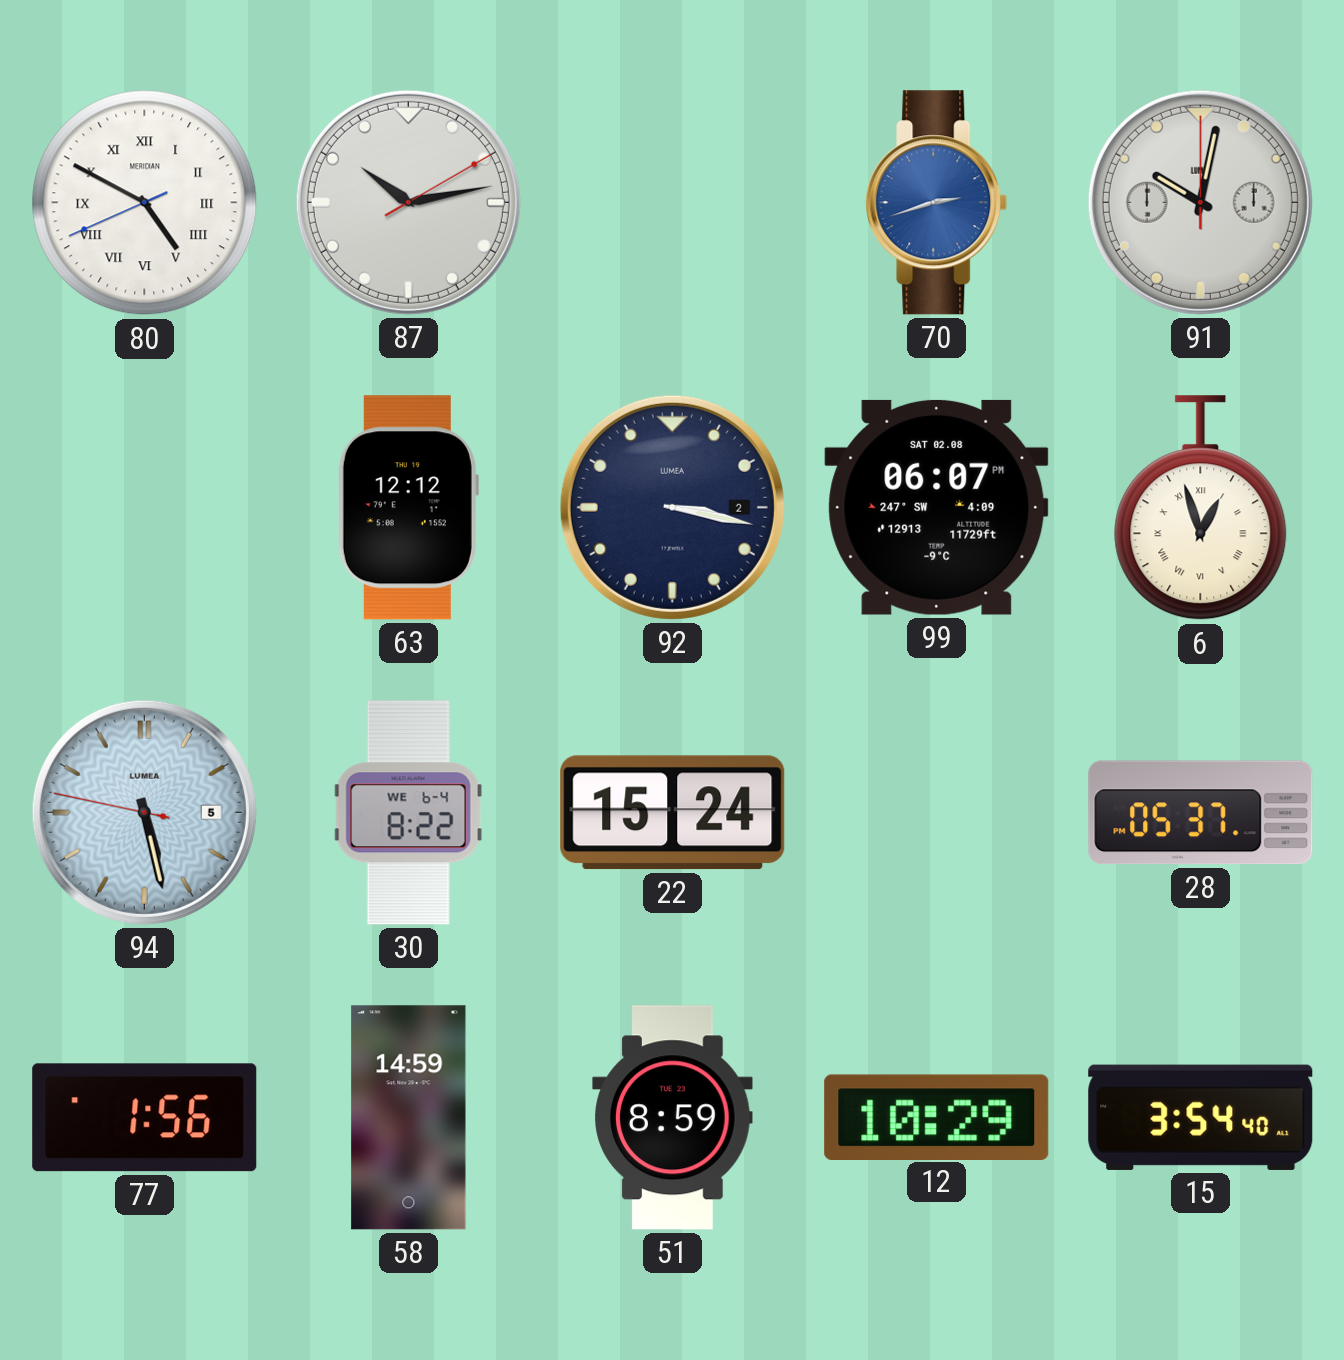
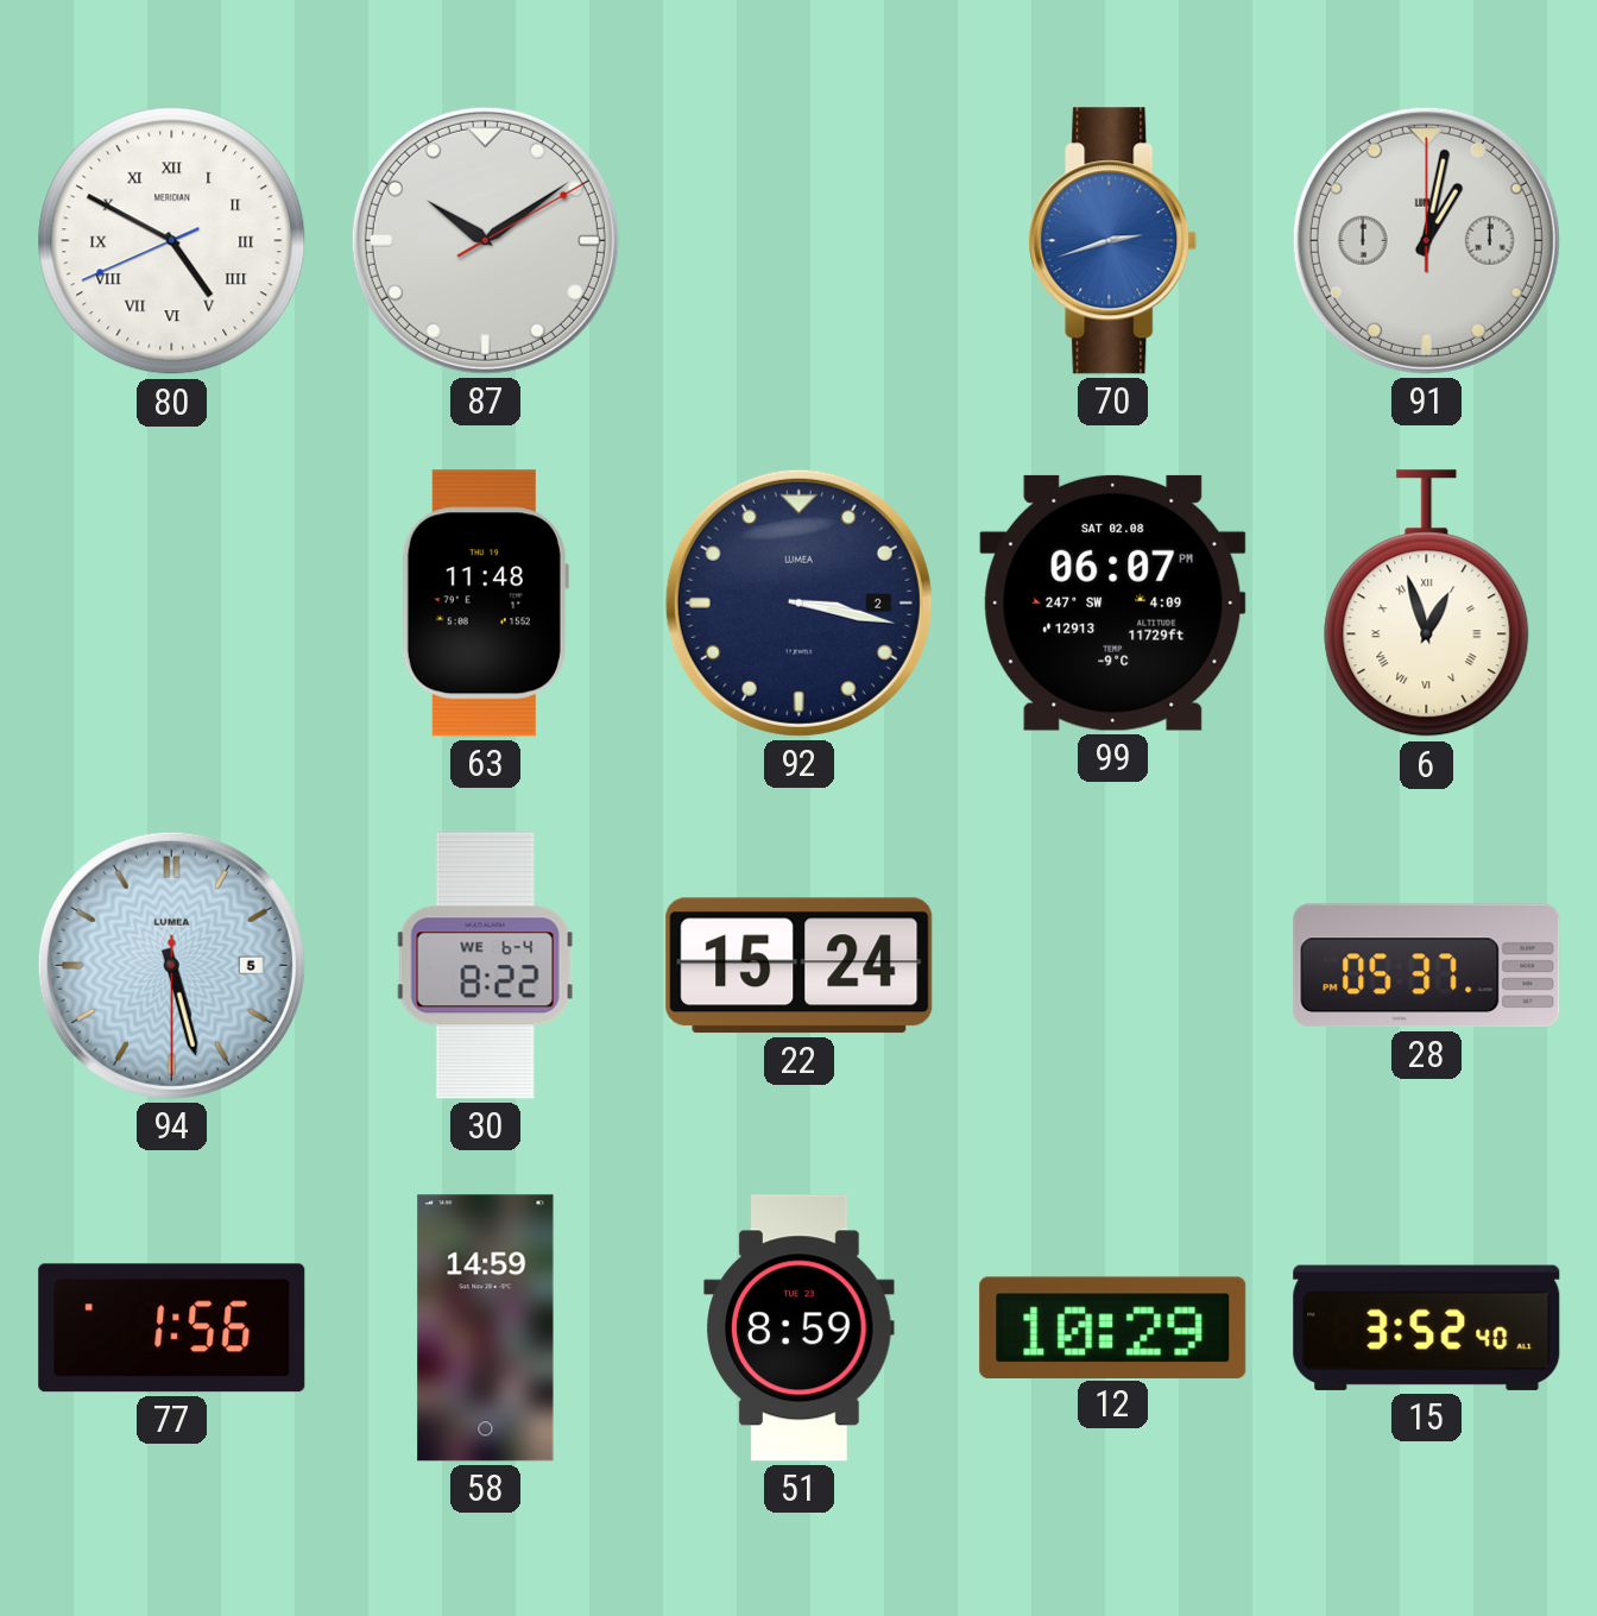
87: 10:13 -> 10:09
91: 10:02 -> 1:02
63: 12:12 -> 11:48
94: 5:27:47 -> 5:27:30
15: 3:54 -> 3:52
